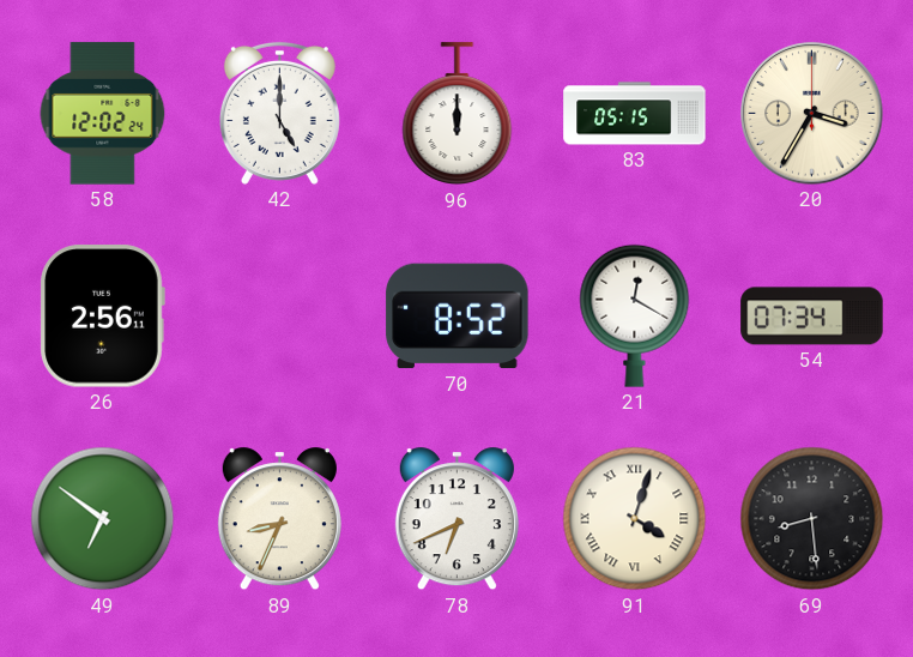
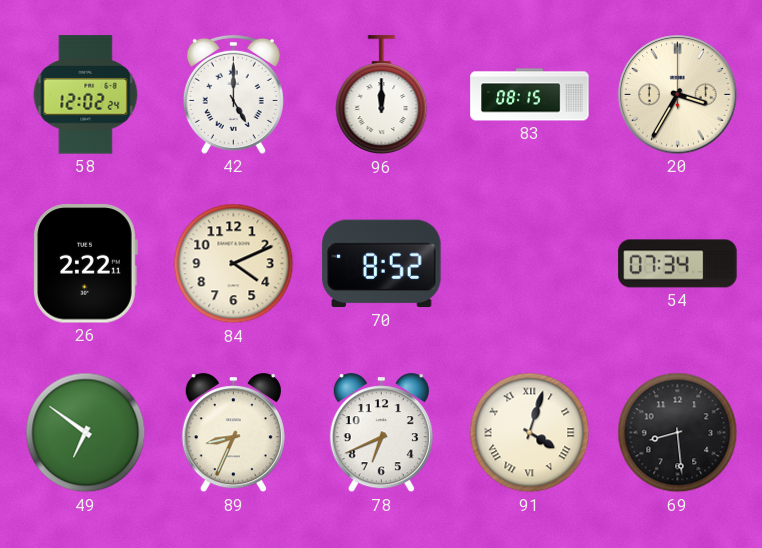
83: 05:15 -> 08:15
26: 2:56 -> 2:22
84: none -> 4:11
21: 12:20 -> none
